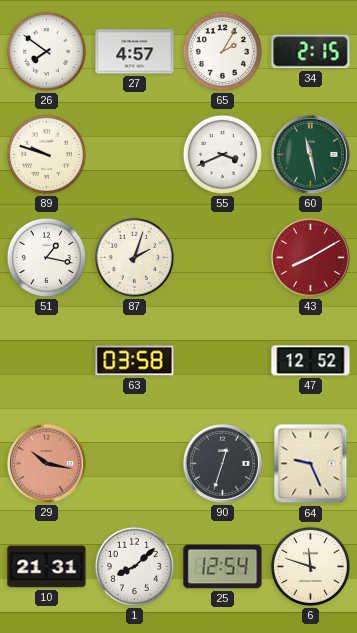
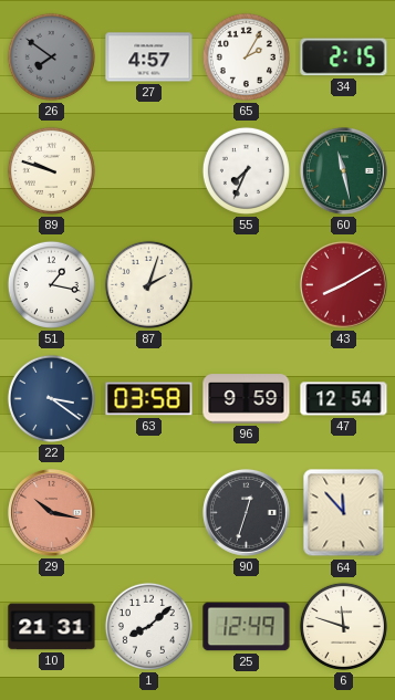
26 dial: white -> grey
55: 3:41 -> 7:34
22: none -> 3:21
96: none -> 9:59
47: 12:52 -> 12:54
64: 9:26 -> 11:53
25: 12:54 -> 12:49
